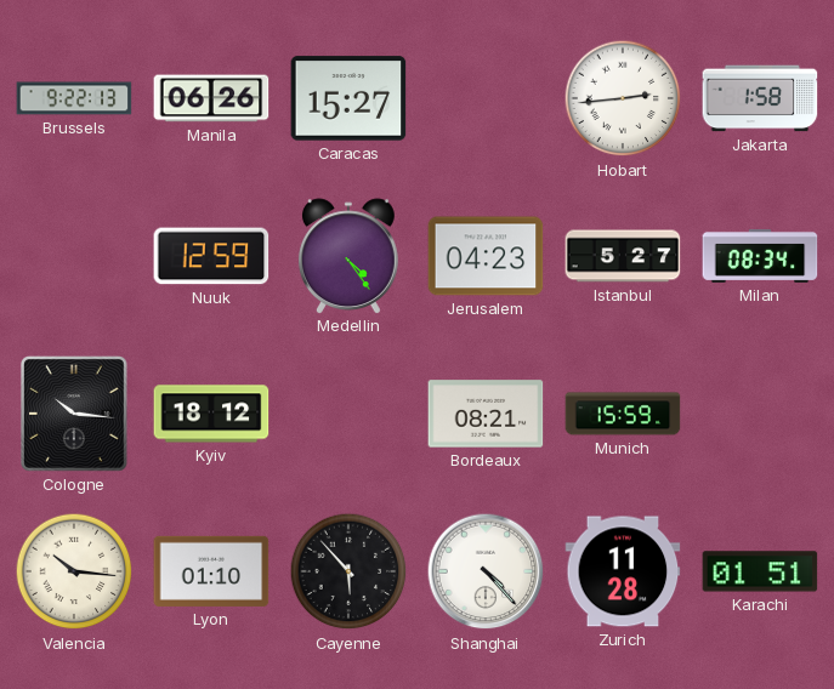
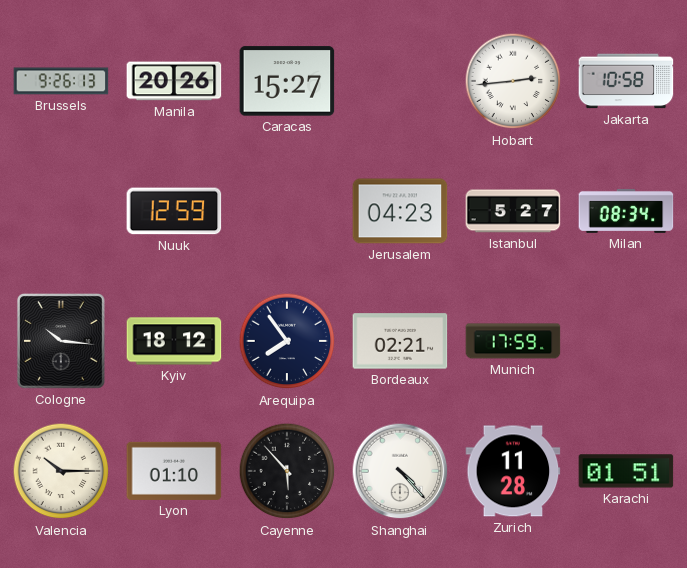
Brussels: 9:22 -> 9:26
Manila: 06:26 -> 20:26
Jakarta: 1:58 -> 10:58
Medellin: 4:24 -> none
Arequipa: none -> 7:54
Bordeaux: 08:21 -> 02:21
Munich: 15:59 -> 17:59
Valencia: 10:16 -> 10:15
